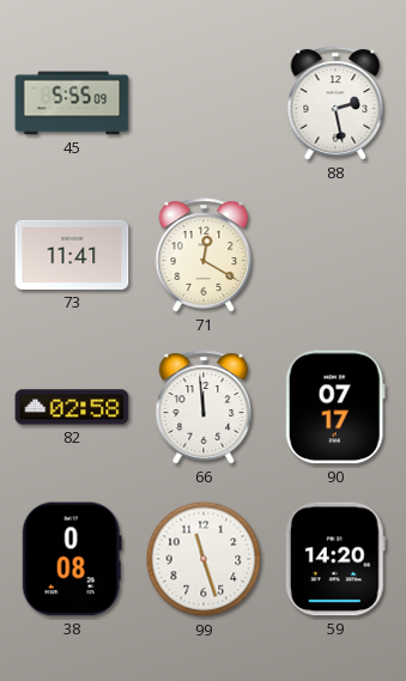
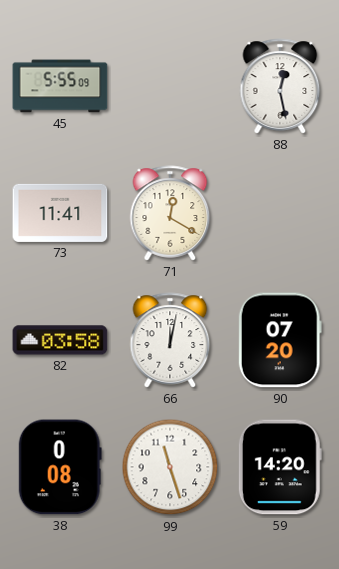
88: 2:28 -> 12:28
82: 02:58 -> 03:58
66: 11:59 -> 12:02
90: 07:17 -> 07:20
